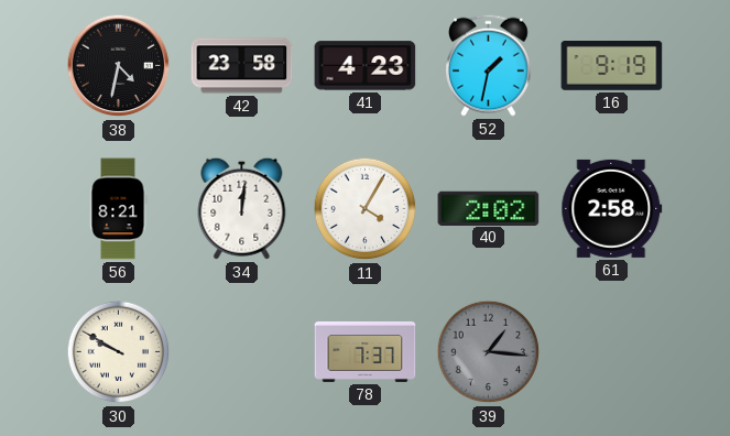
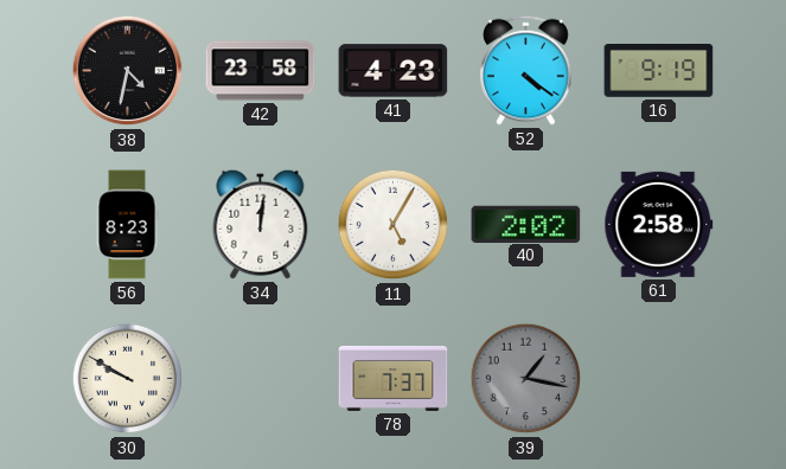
52: 1:32 -> 4:21
56: 8:21 -> 8:23
11: 4:05 -> 5:05
39: 1:16 -> 1:17
